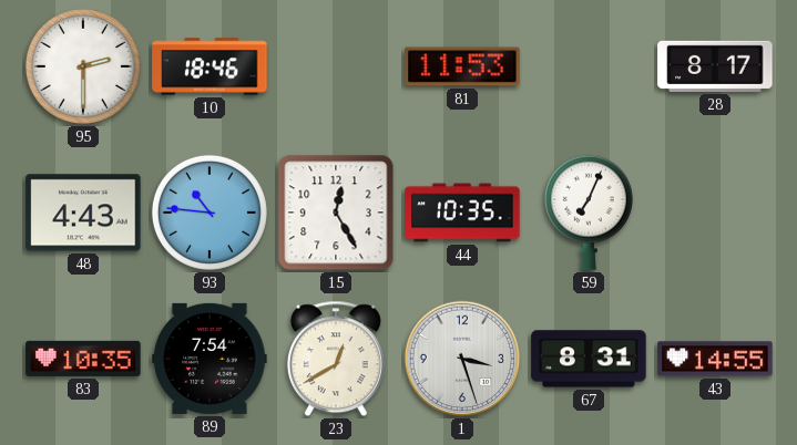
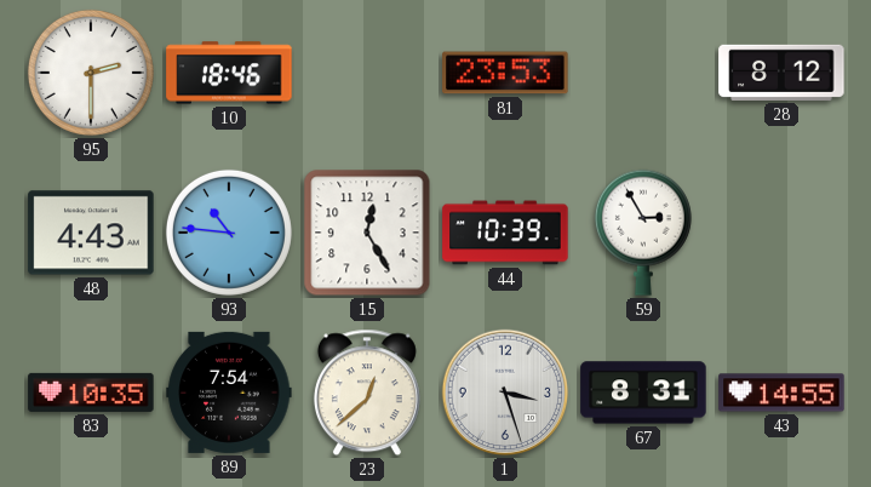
81: 11:53 -> 23:53
28: 8:17 -> 8:12
44: 10:35 -> 10:39
59: 7:04 -> 2:55
23: 12:40 -> 12:38
